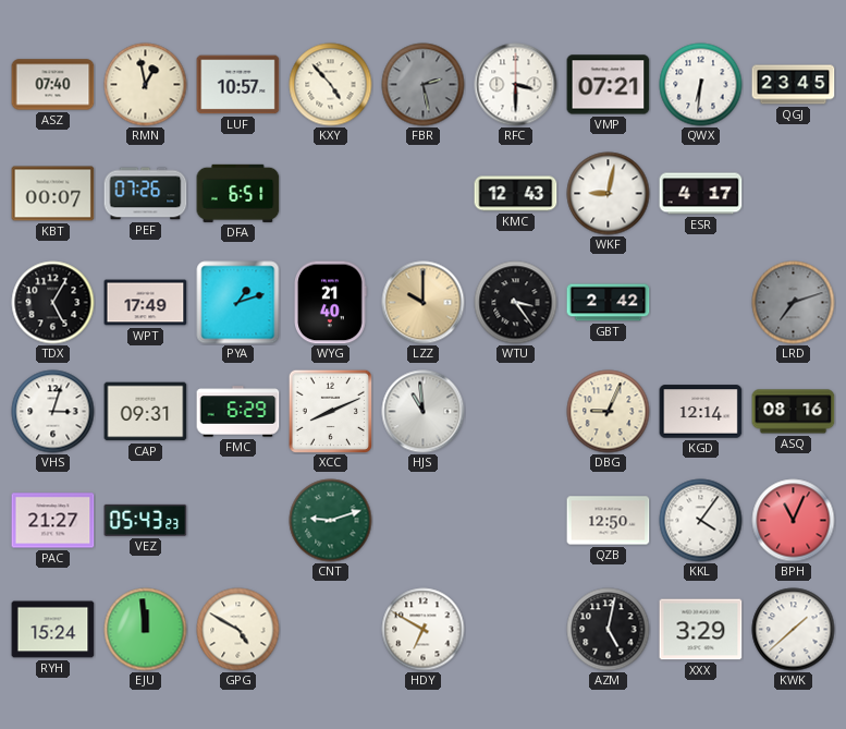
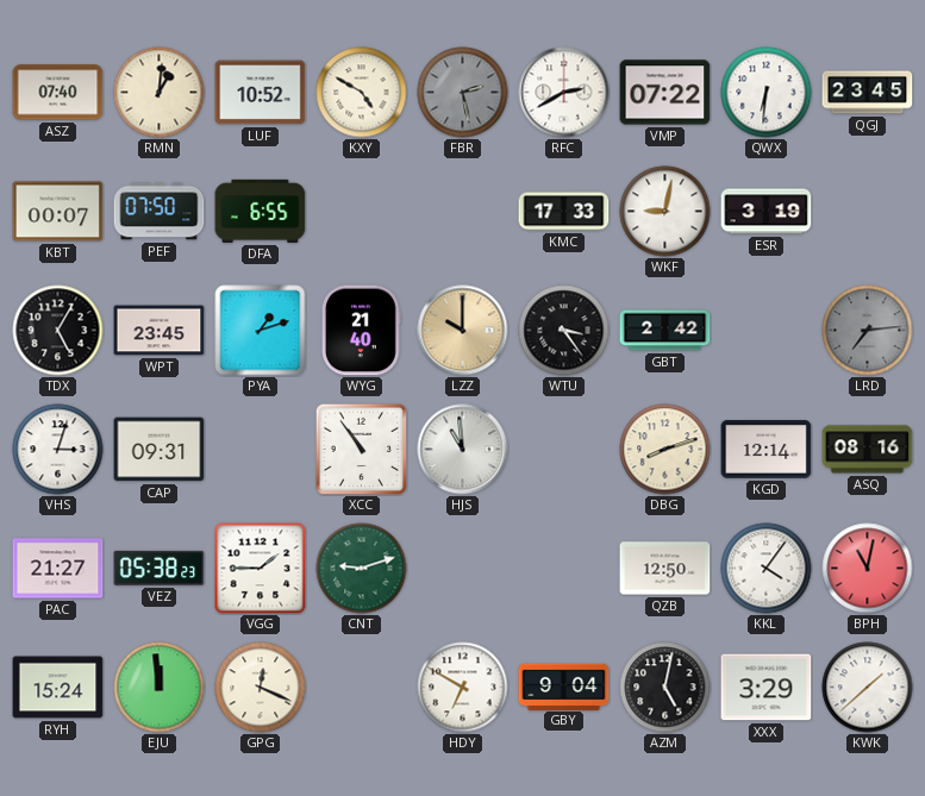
RMN: 12:58 -> 1:01
LUF: 10:57 -> 10:52
KXY: 4:53 -> 4:50
RFC: 3:30 -> 2:40
VMP: 07:21 -> 07:22
PEF: 07:26 -> 07:50
DFA: 6:51 -> 6:55
KMC: 12:43 -> 17:33
ESR: 4:17 -> 3:19
WPT: 17:49 -> 23:45
LRD: 7:12 -> 7:14
FMC: 6:29 -> none
XCC: 8:11 -> 10:54
DBG: 9:04 -> 8:12
VEZ: 05:43 -> 05:38
VGG: none -> 1:45
BPH: 11:04 -> 11:02
GPG: 4:50 -> 12:19
GBY: none -> 9:04
